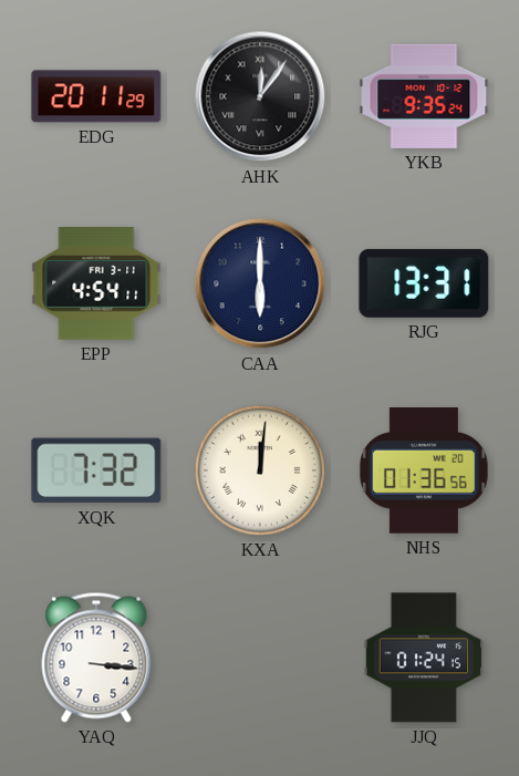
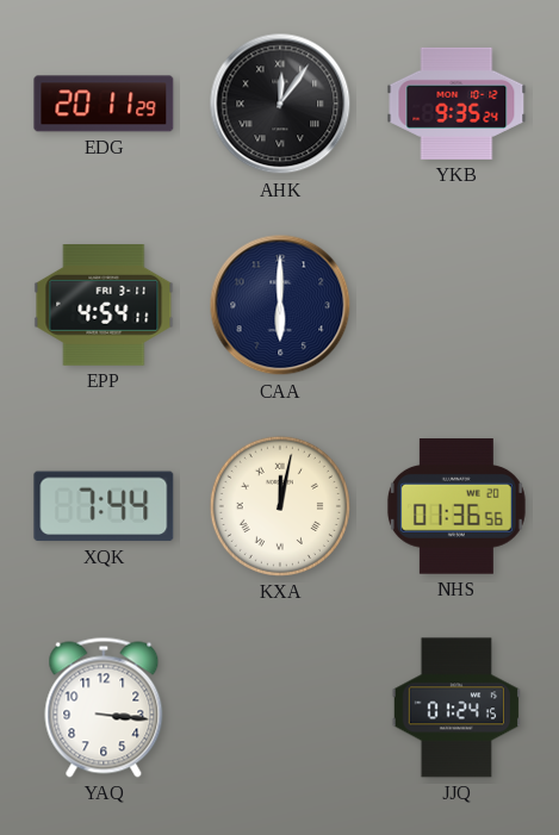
RJG: 13:31 -> none
XQK: 7:32 -> 7:44
KXA: 12:01 -> 12:02
